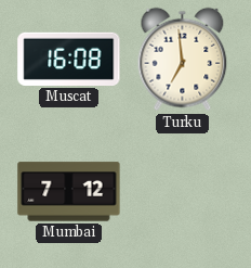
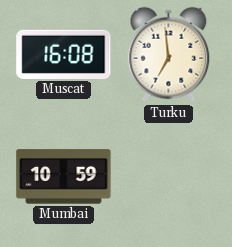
Mumbai: 7:12 -> 10:59
